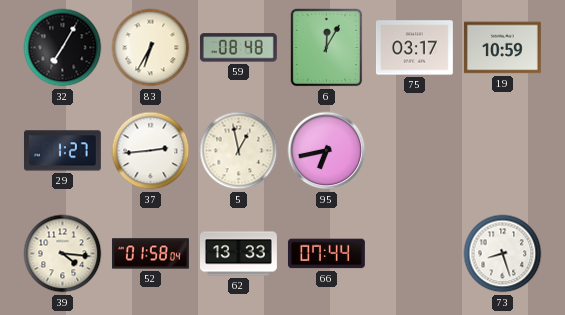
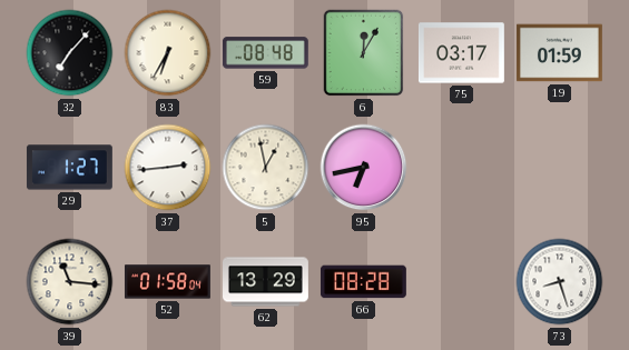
32: 7:05 -> 7:07
19: 10:59 -> 01:59
39: 4:16 -> 11:16
62: 13:33 -> 13:29
66: 07:44 -> 08:28
